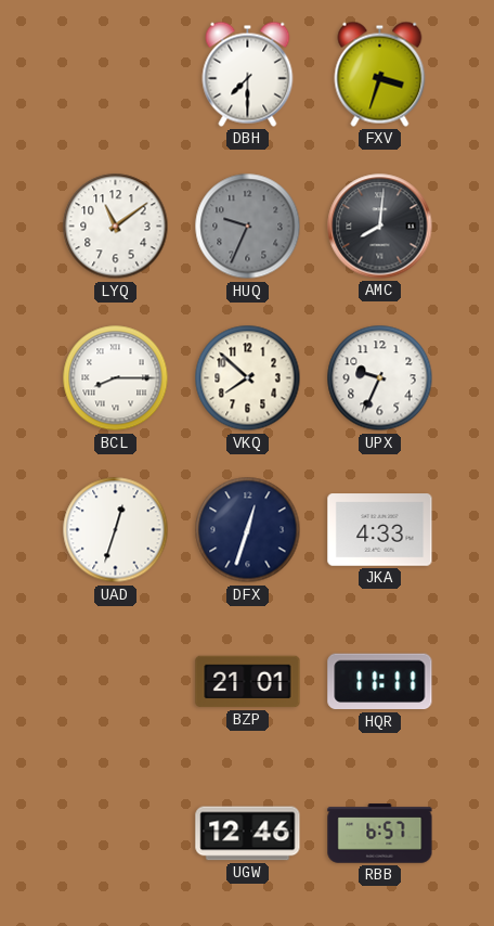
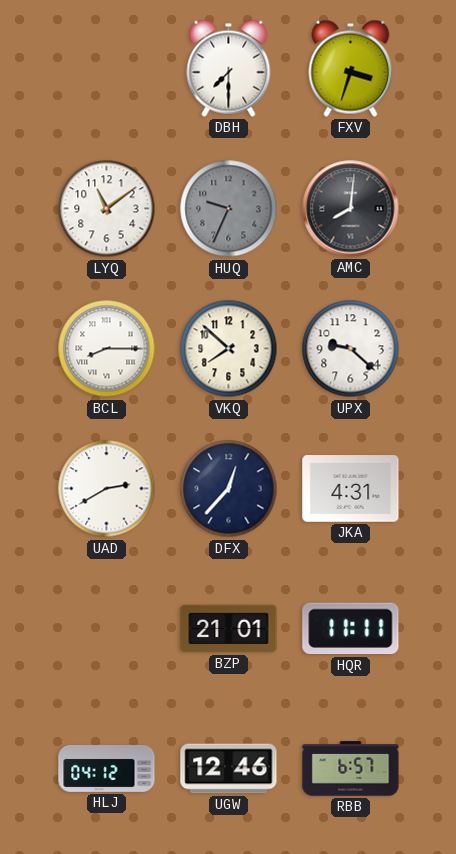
UPX: 9:34 -> 9:22
UAD: 12:33 -> 2:40
DFX: 12:33 -> 12:37
JKA: 4:33 -> 4:31
HLJ: none -> 04:12
